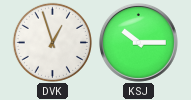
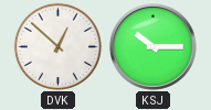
DVK: 12:57 -> 12:52
